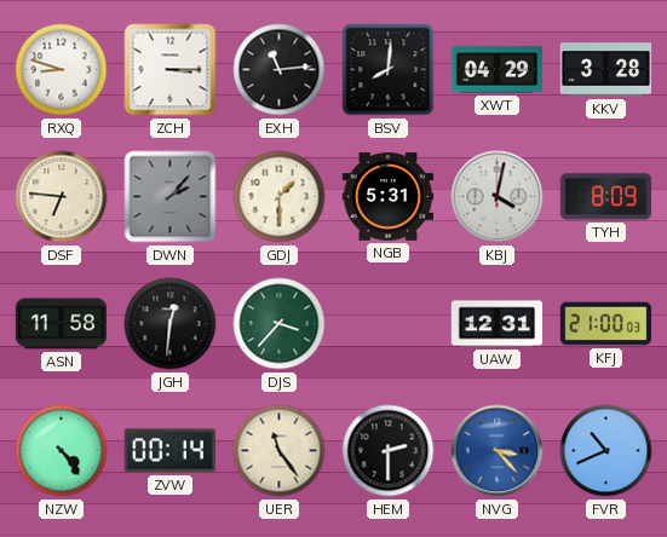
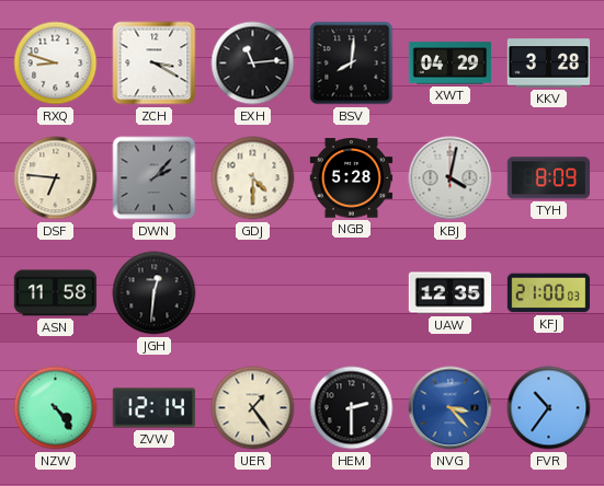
ZCH: 3:15 -> 3:20
GDJ: 1:30 -> 4:30
NGB: 5:31 -> 5:28
DJS: 3:37 -> none
UAW: 12:31 -> 12:35
ZVW: 00:14 -> 12:14
UER: 11:24 -> 1:24
FVR: 10:41 -> 10:36
